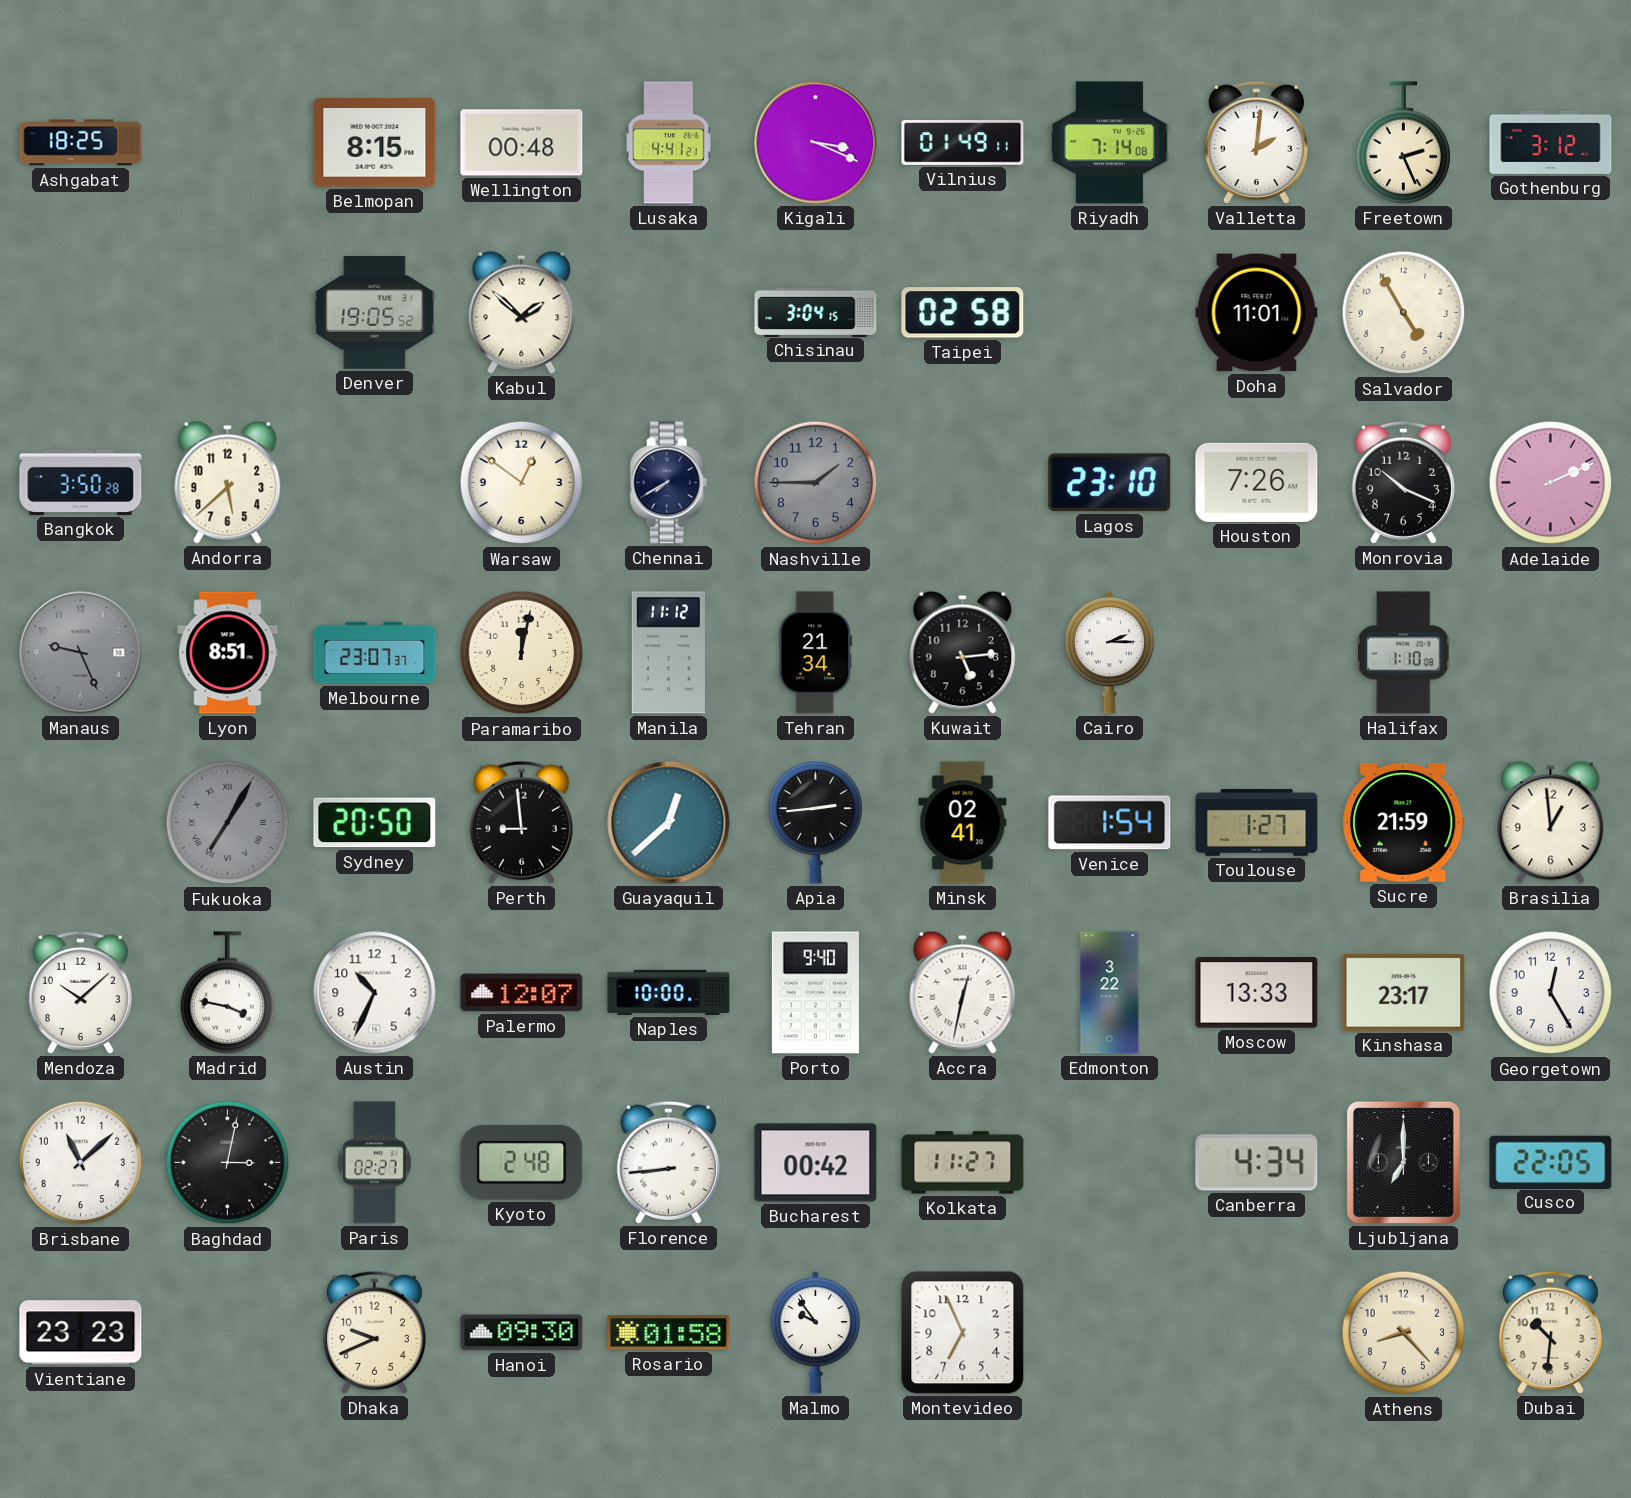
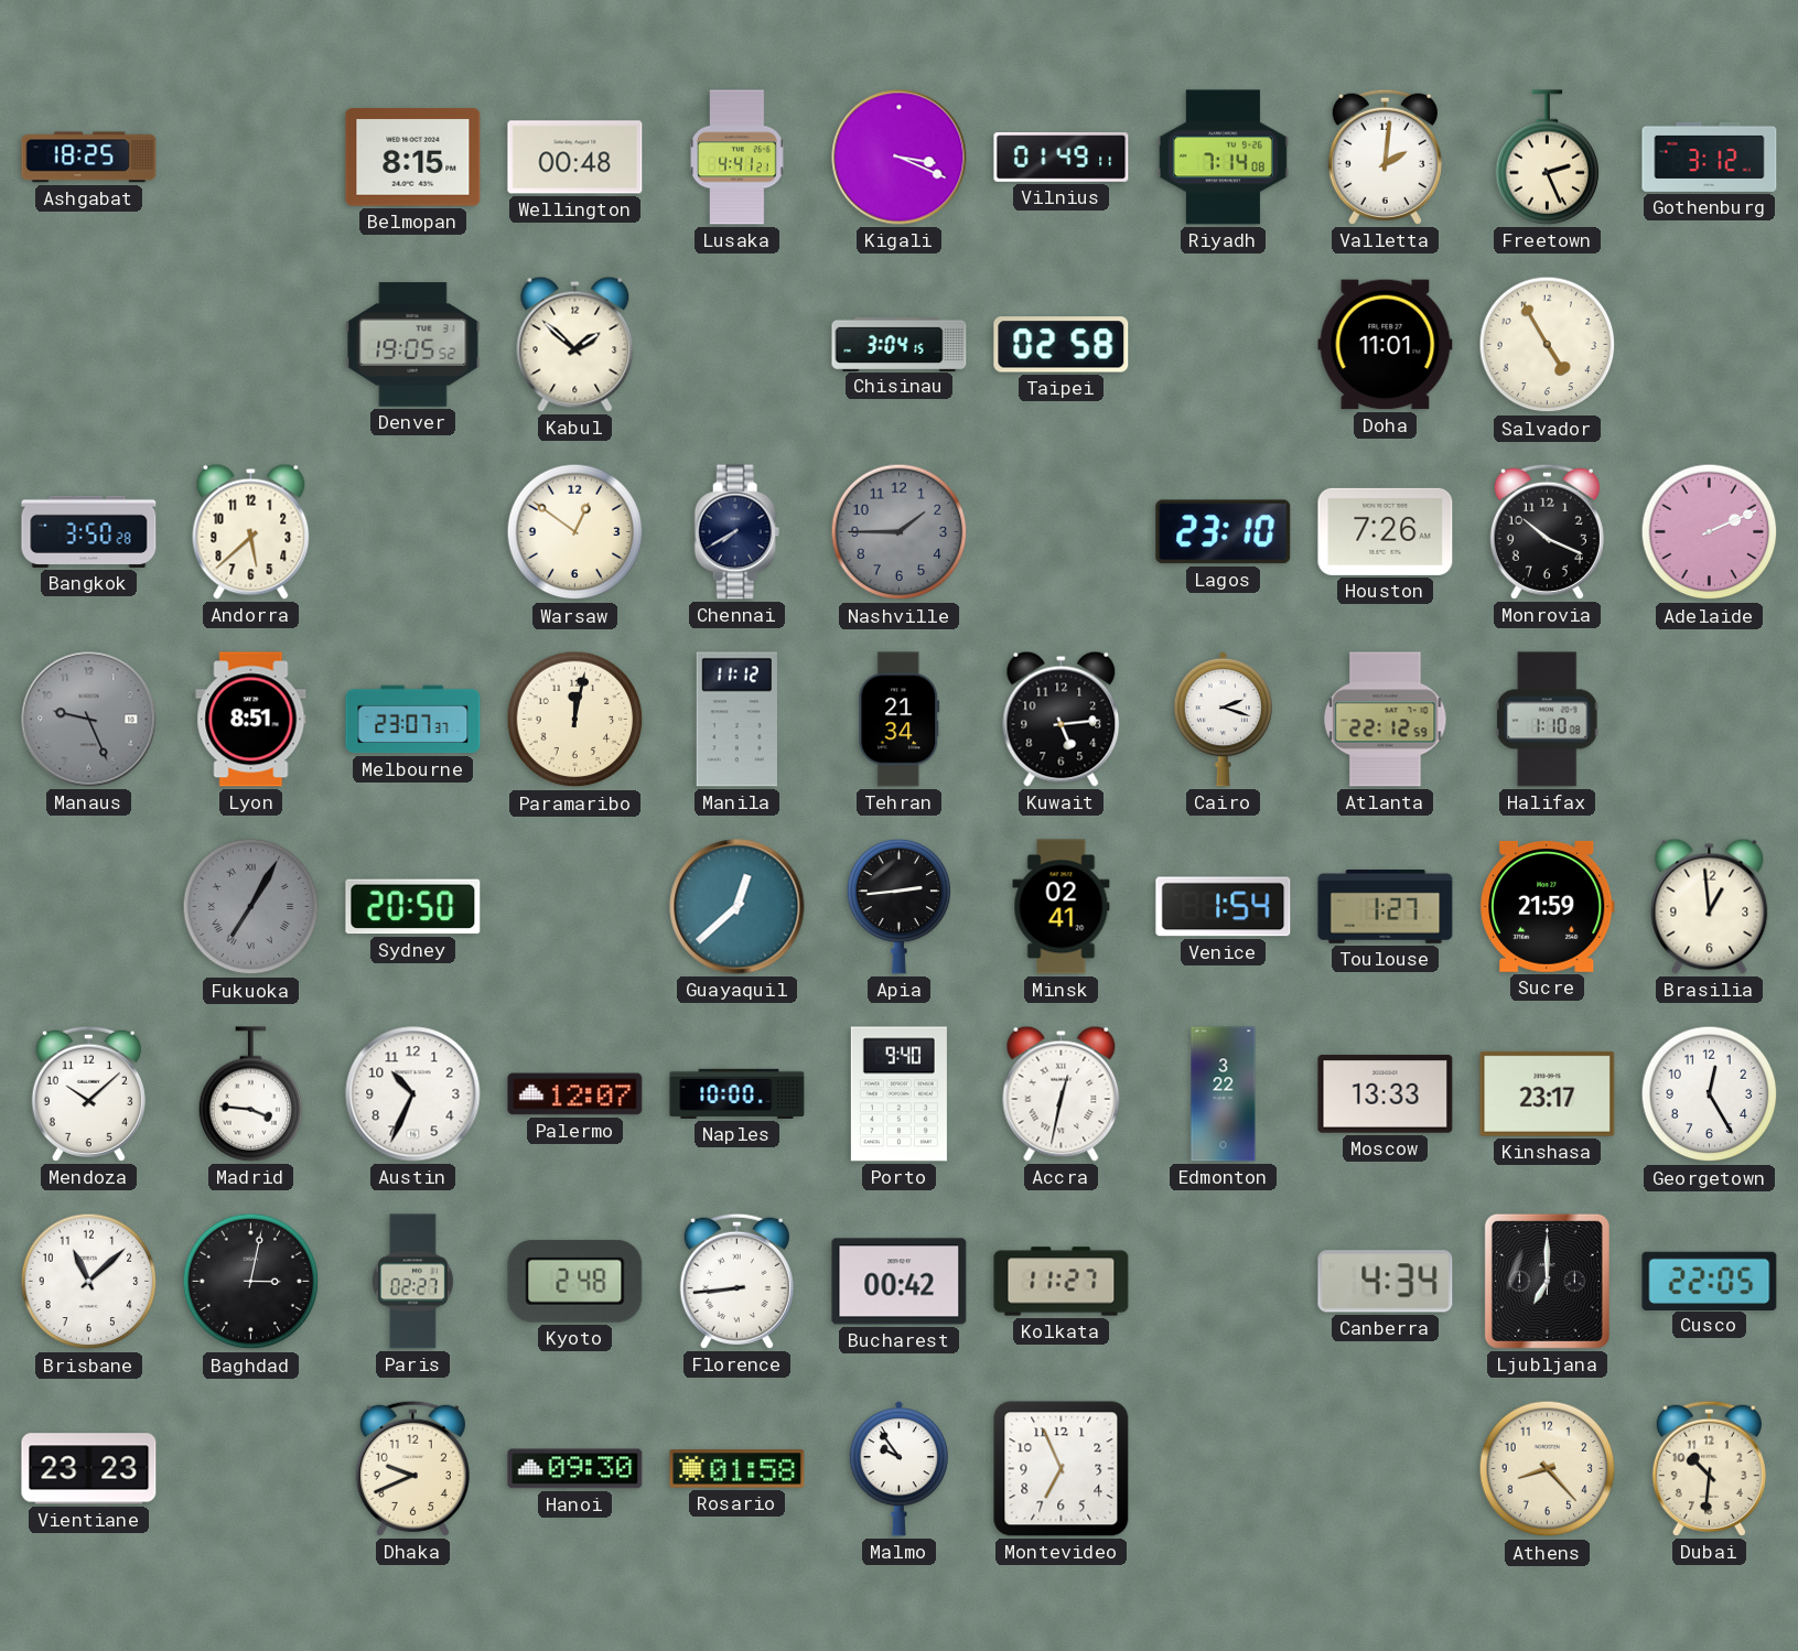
Cairo: 2:15 -> 2:18
Atlanta: none -> 22:12
Perth: 8:59 -> none
Madrid: 3:47 -> 3:46
